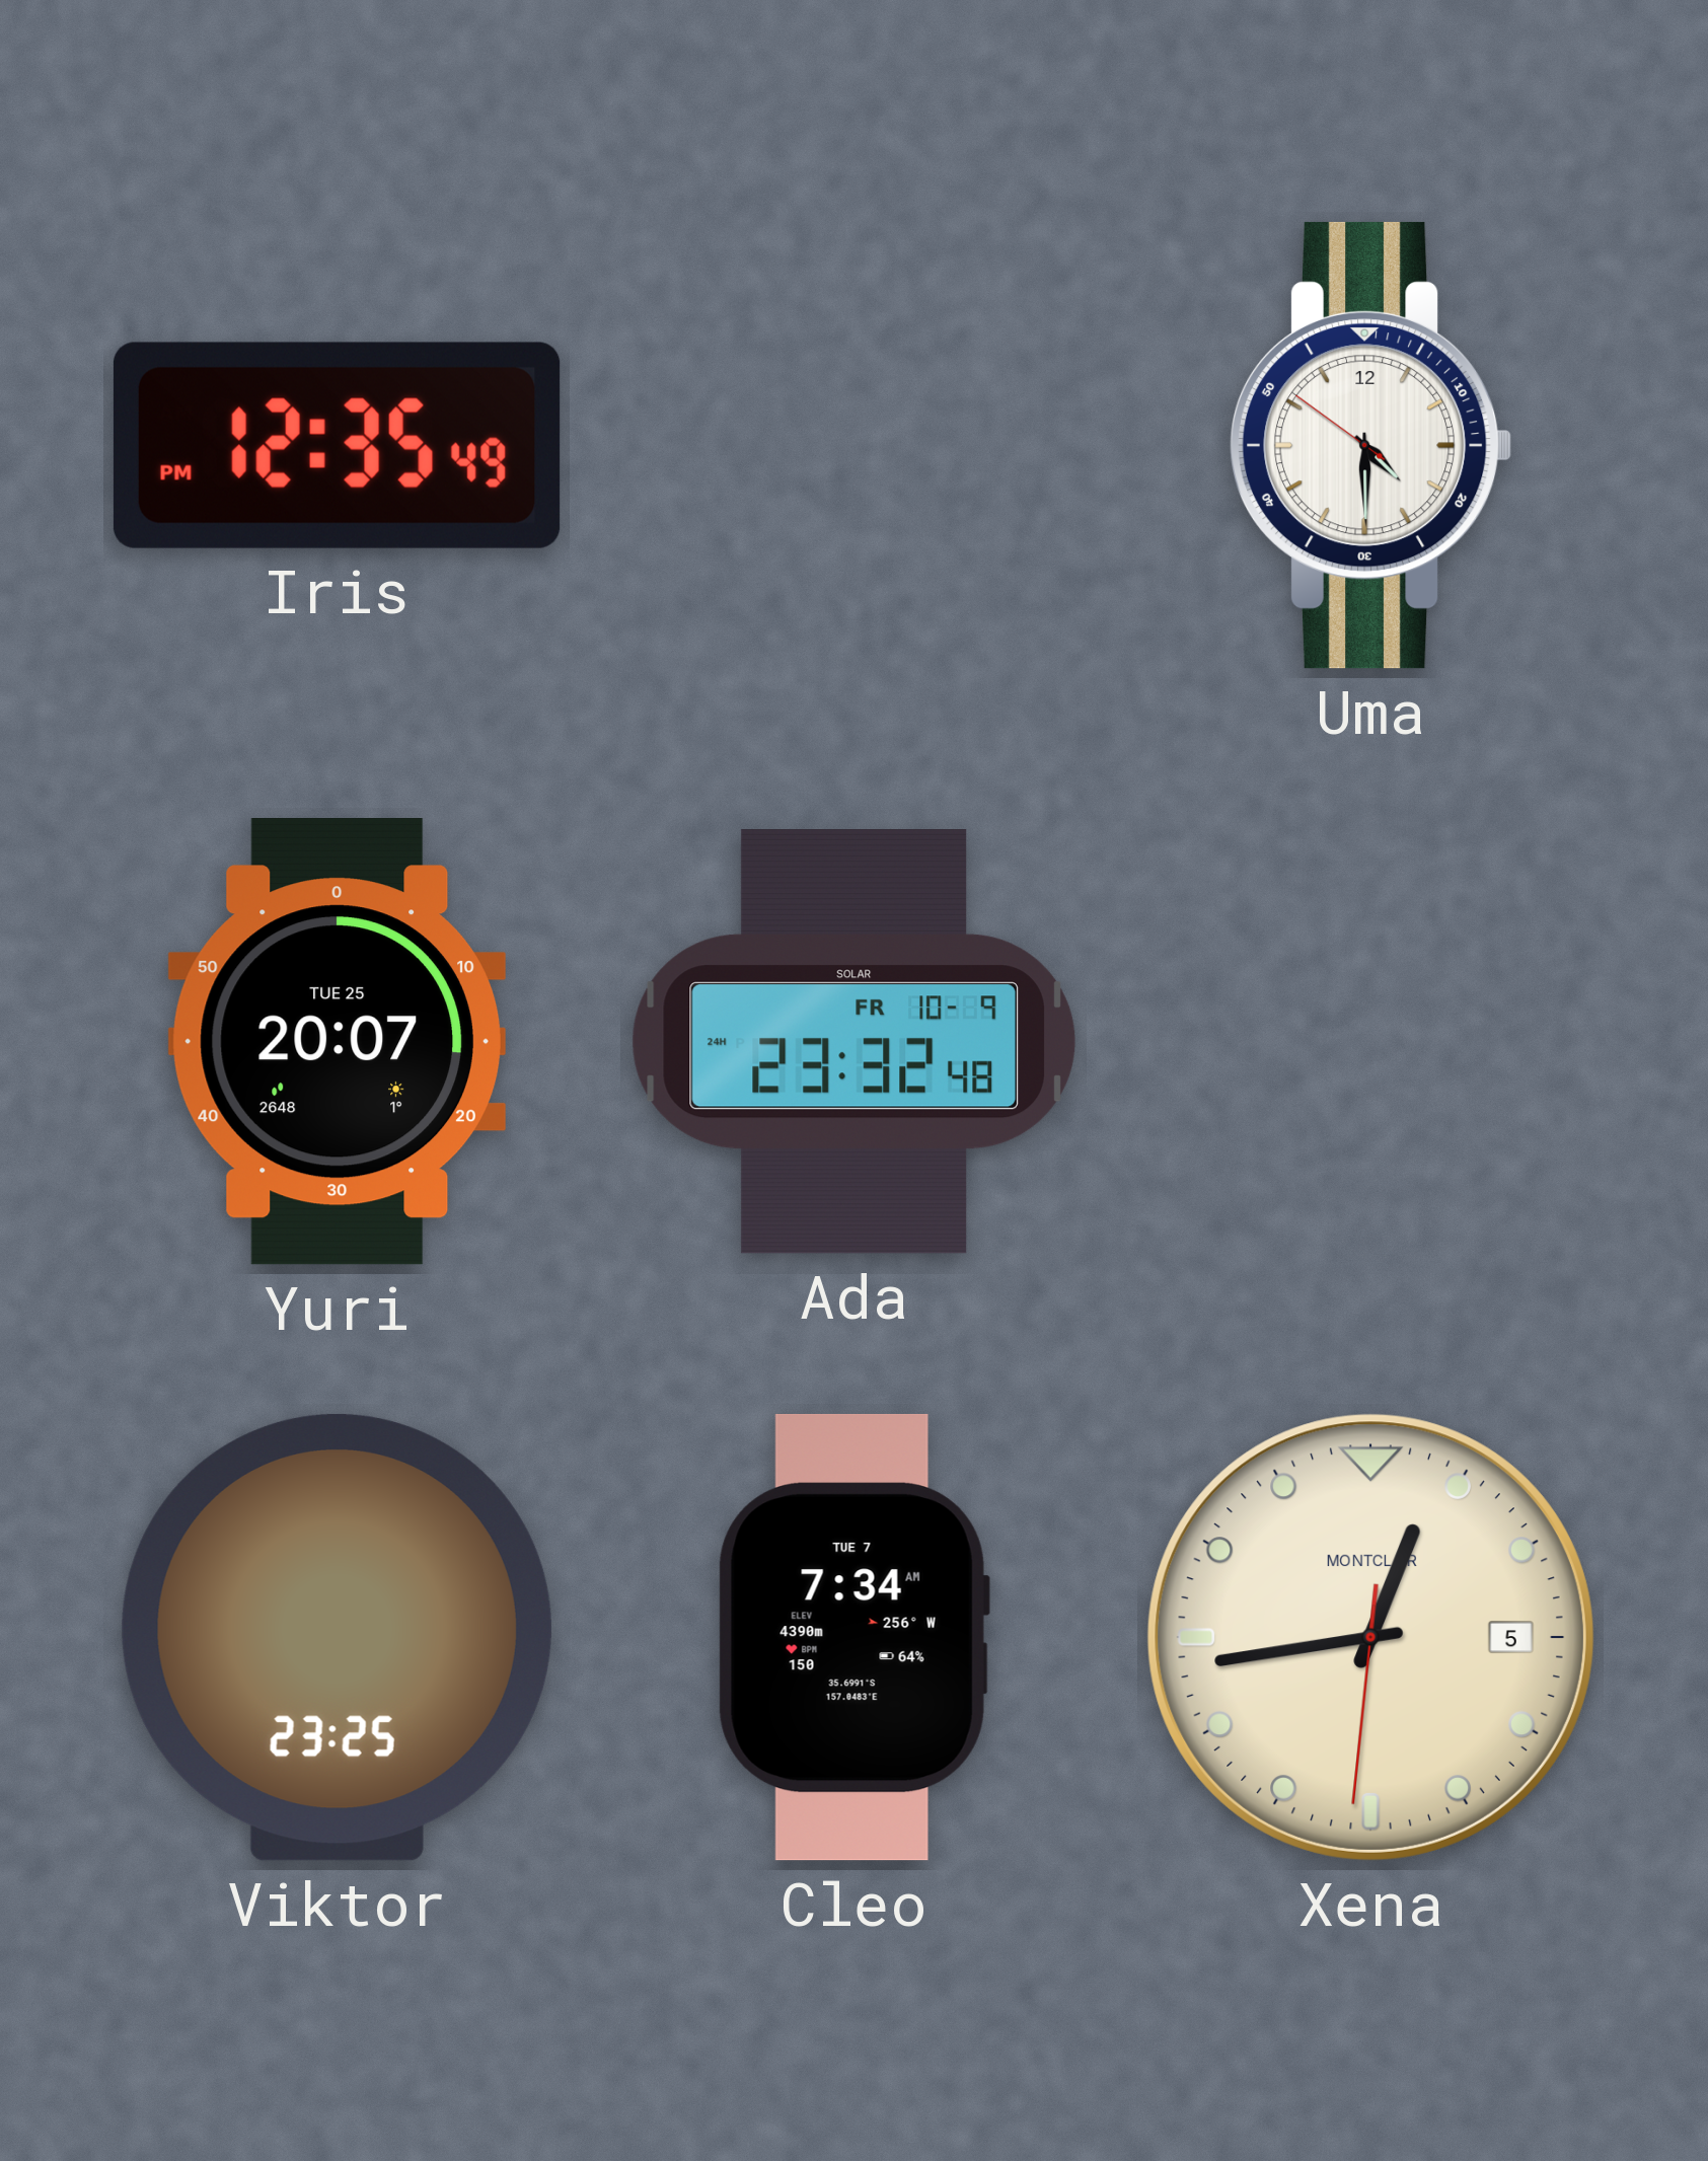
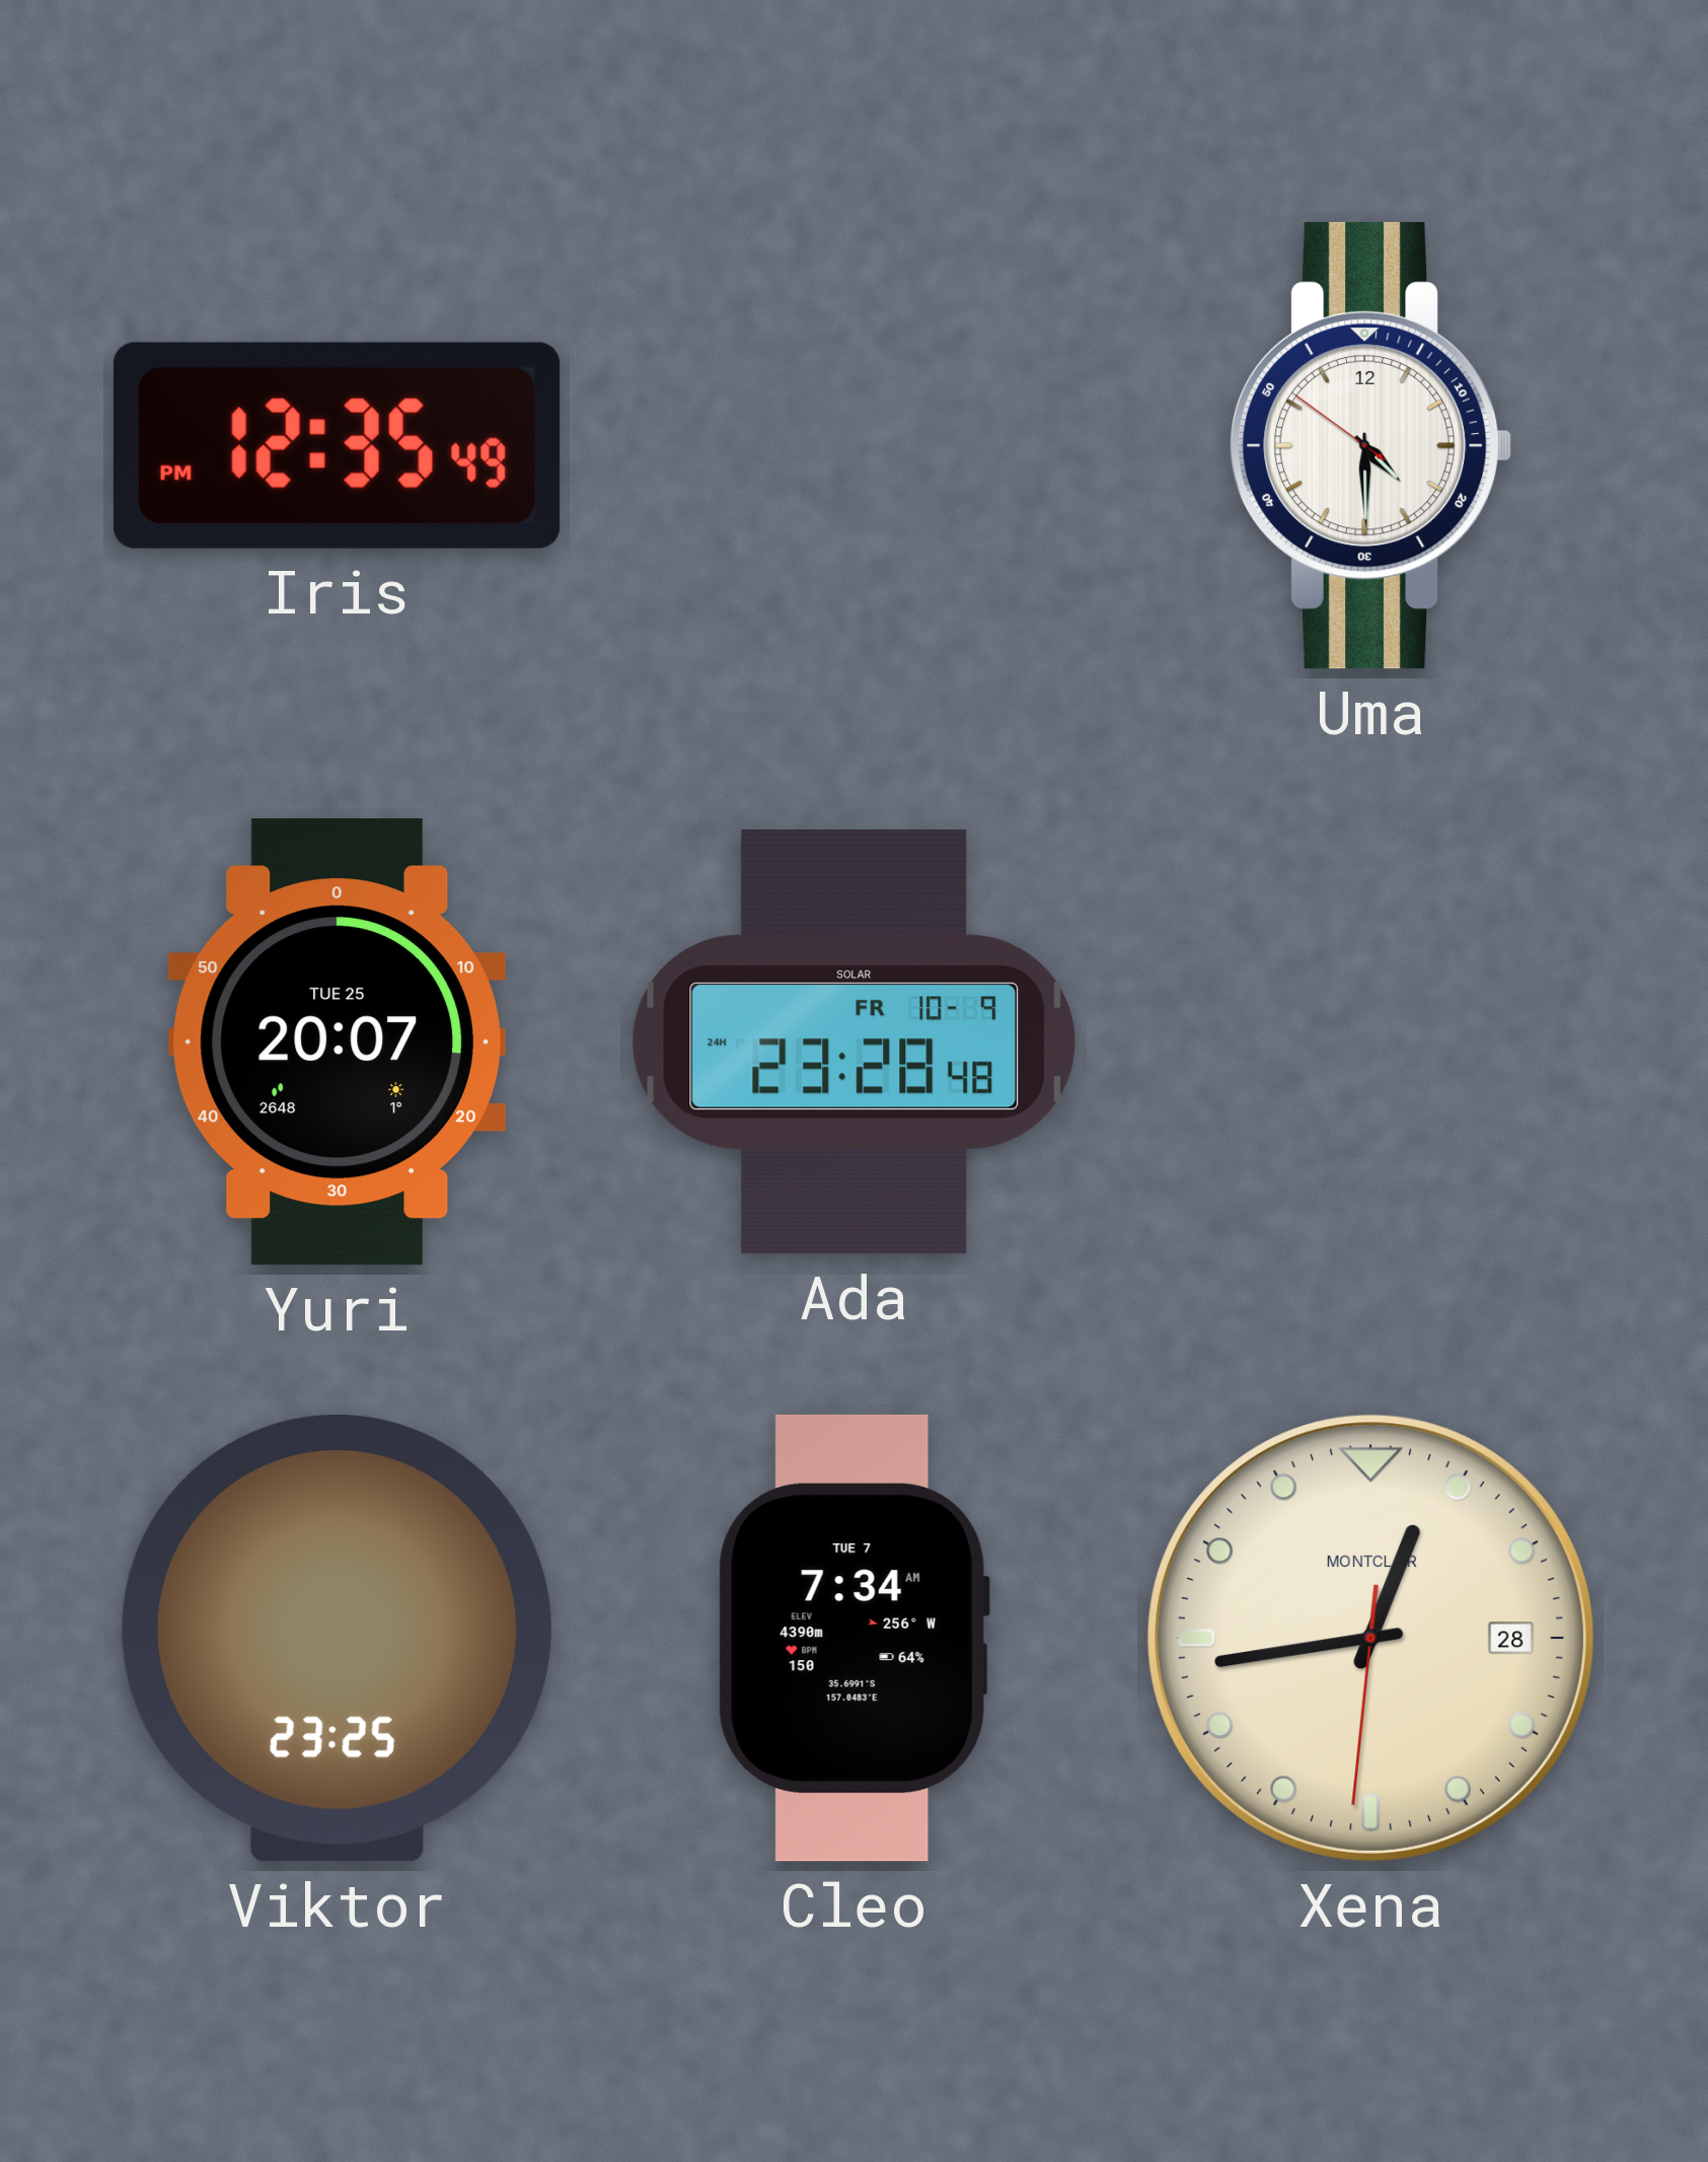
Ada: 23:32 -> 23:28
Xena date: 5 -> 28
